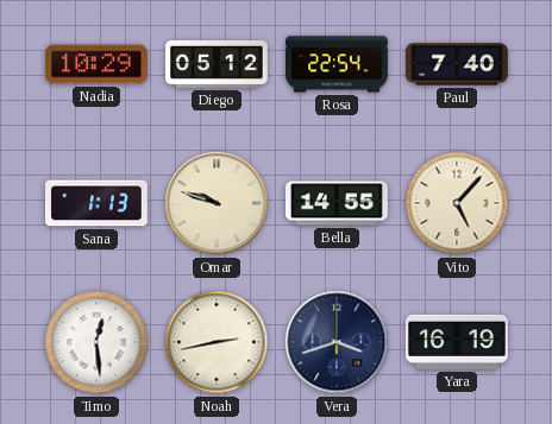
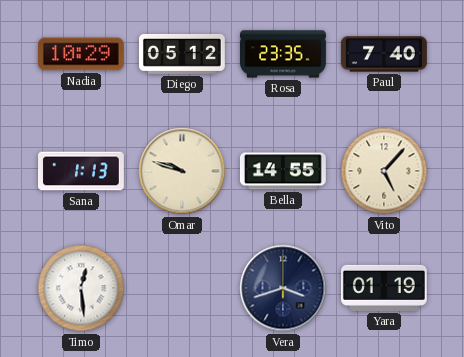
Rosa: 22:54 -> 23:35
Noah: 2:43 -> none
Yara: 16:19 -> 01:19
